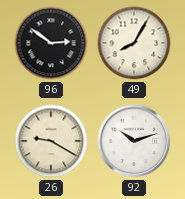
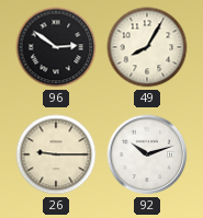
26: 9:20 -> 9:15
